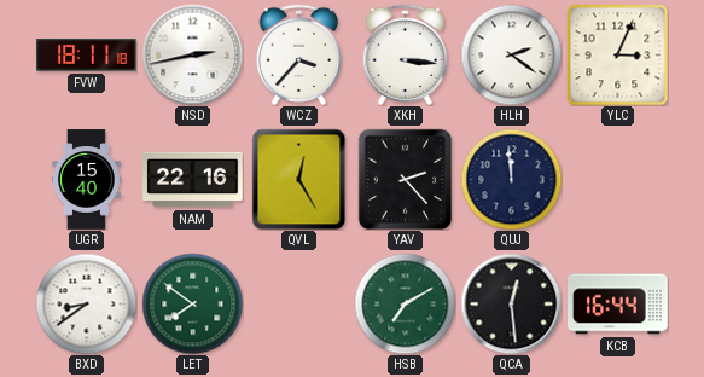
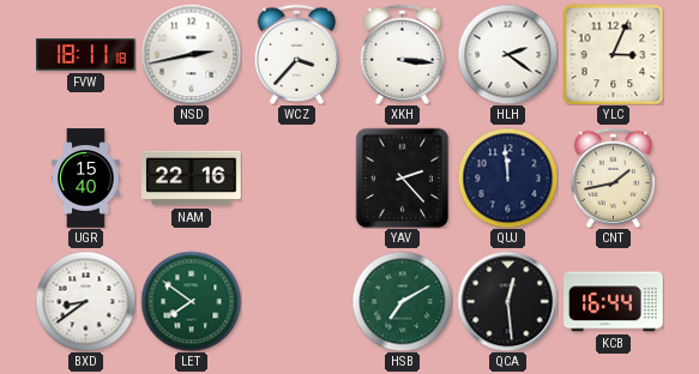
QVL: 12:25 -> none
CNT: none -> 1:43
